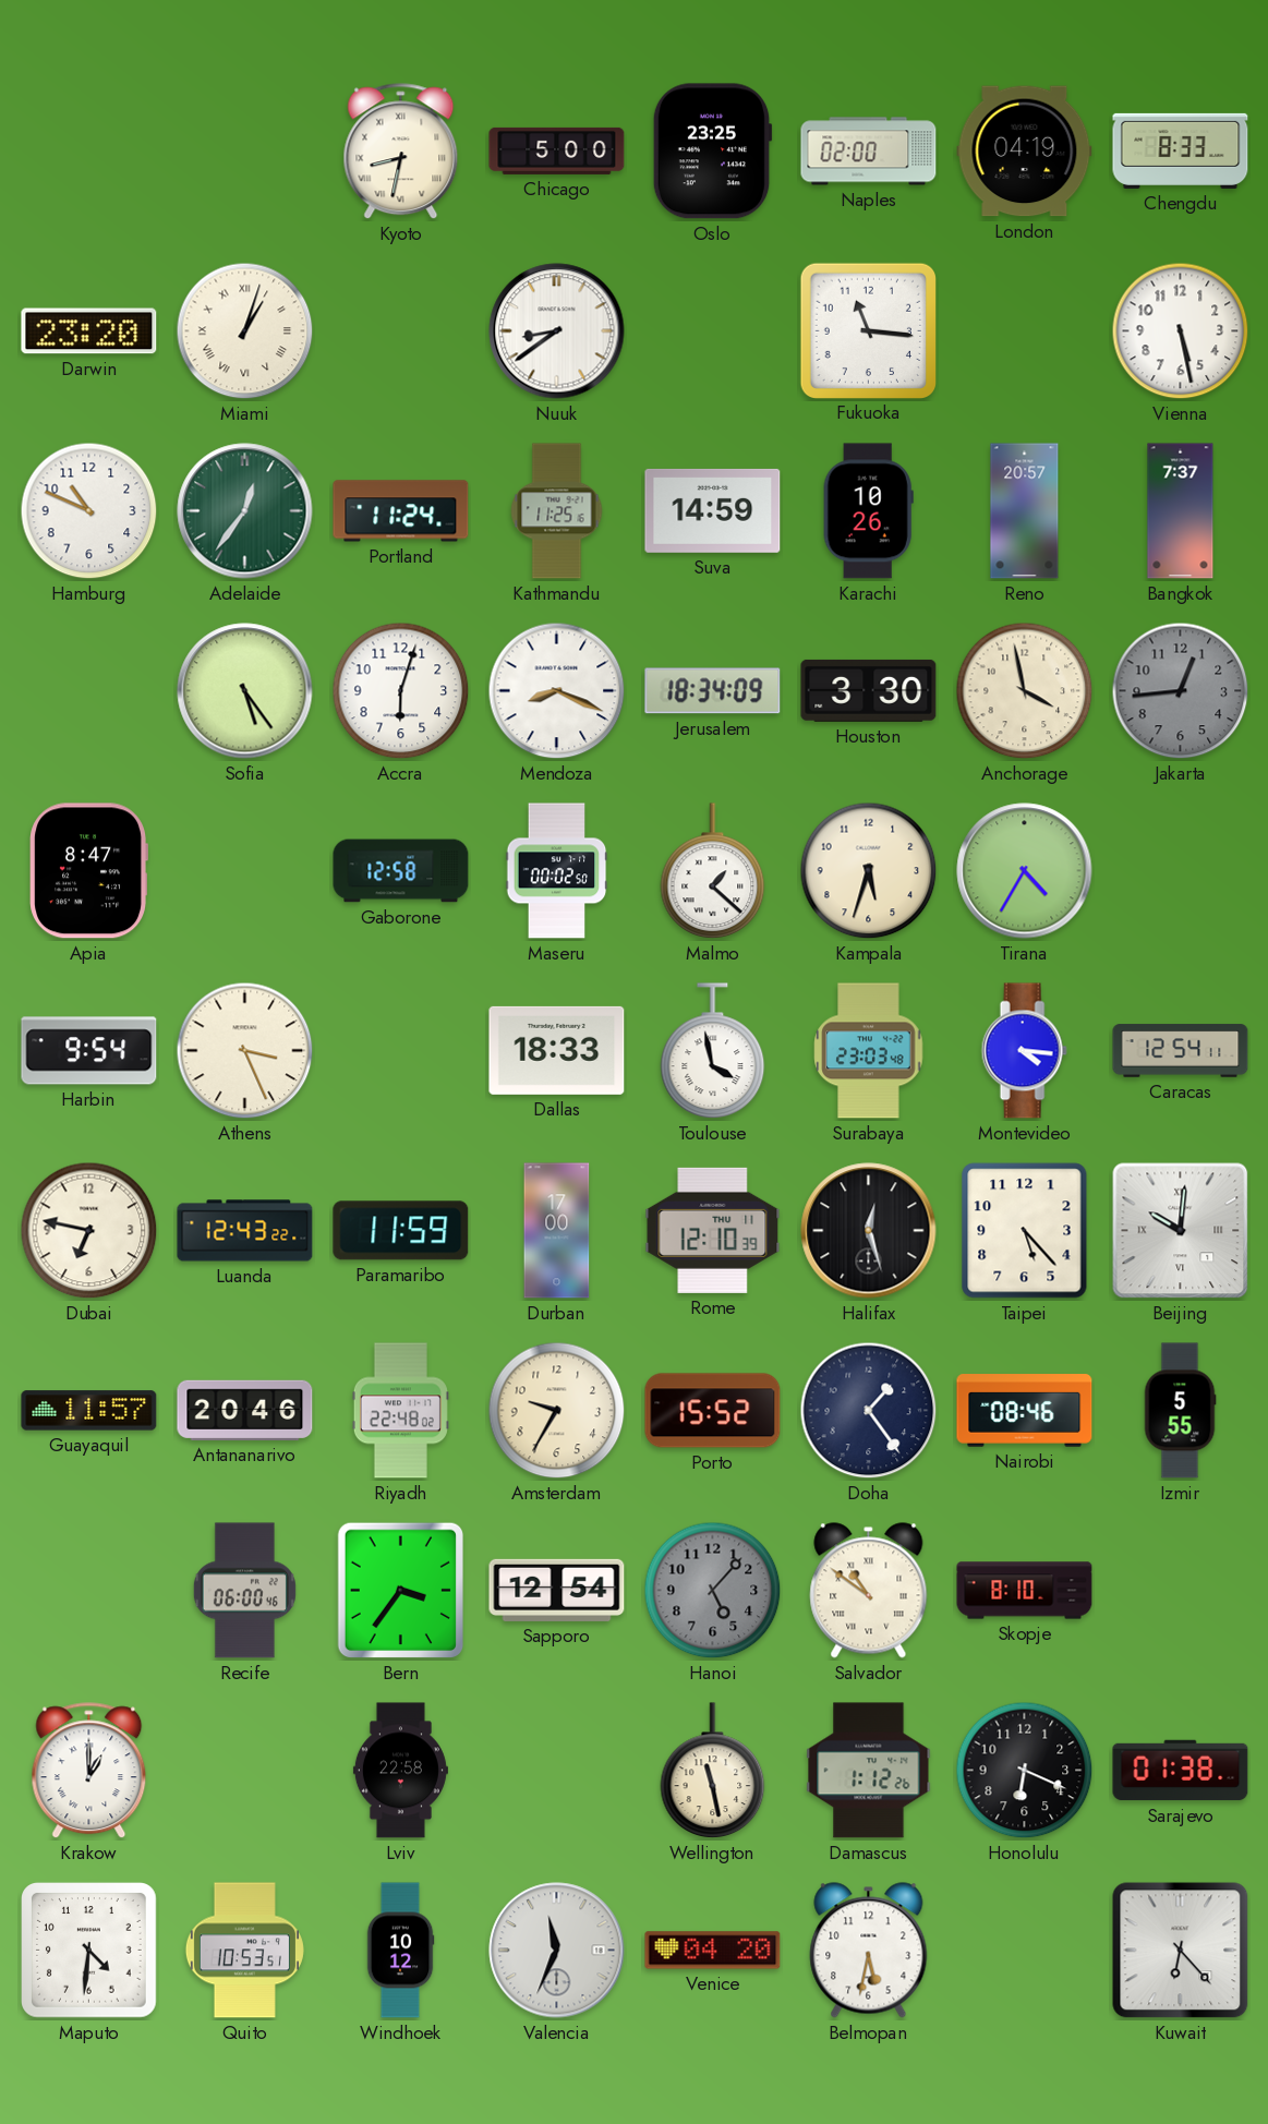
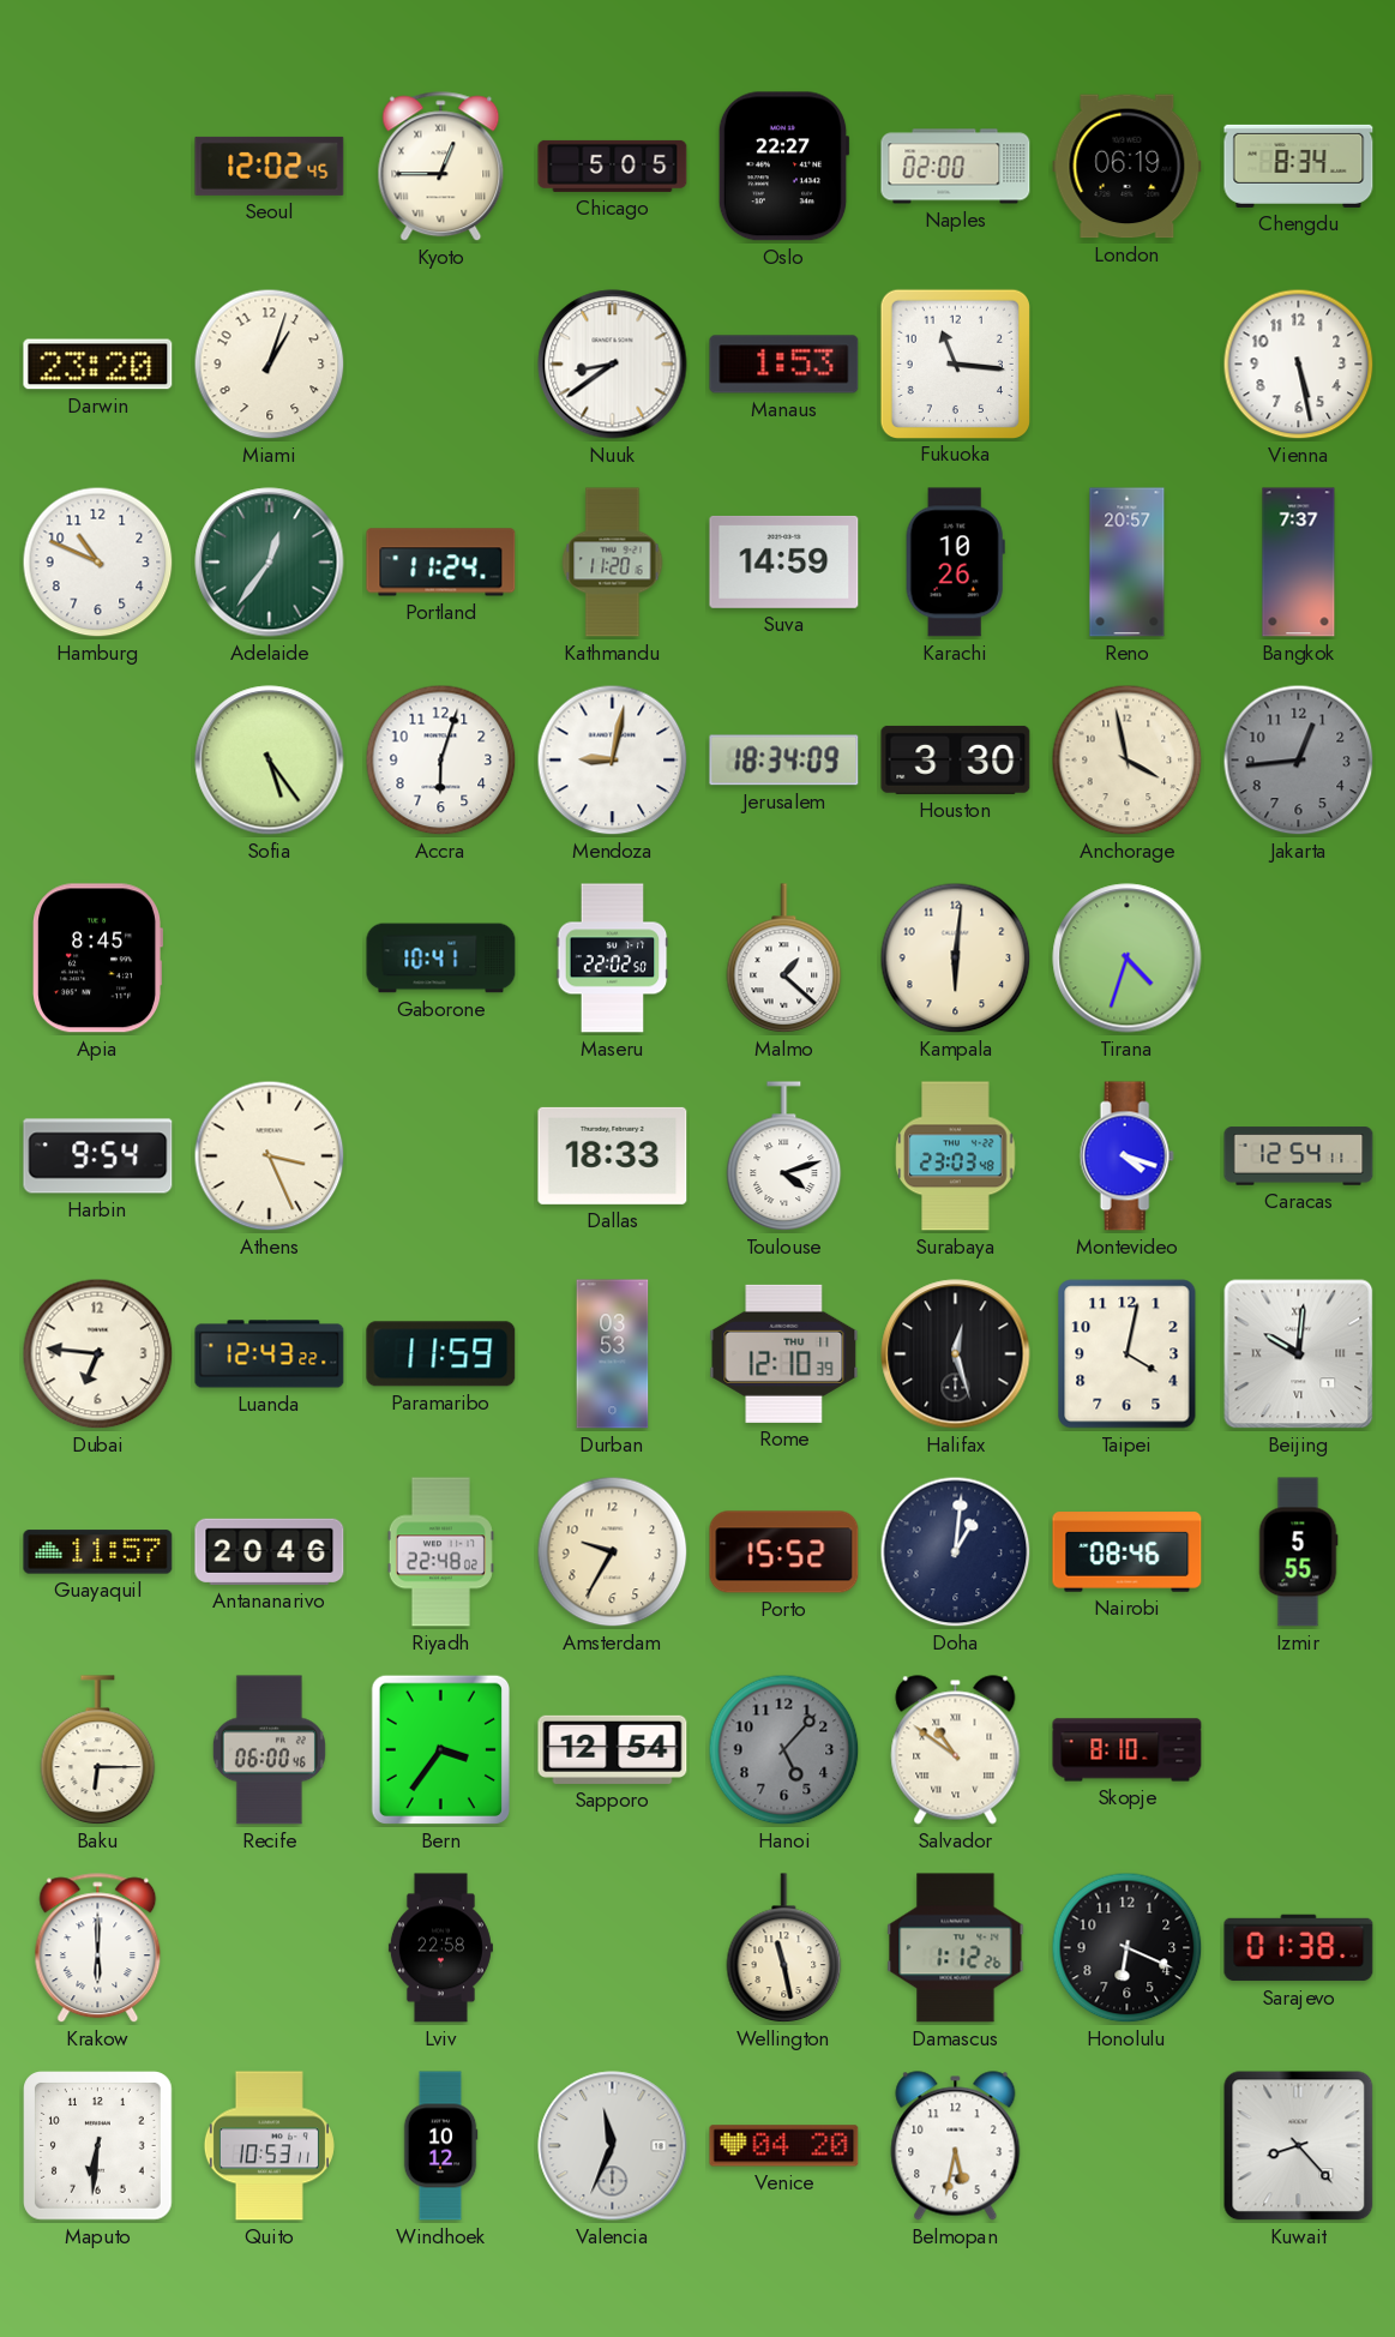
Seoul: none -> 12:02
Kyoto: 8:32 -> 12:45
Chicago: 5:00 -> 5:05
Oslo: 23:25 -> 22:27
London: 04:19 -> 06:19
Chengdu: 8:33 -> 8:34
Miami numerals: Roman -> Arabic
Manaus: none -> 1:53
Kathmandu: 11:25 -> 11:20
Mendoza: 8:19 -> 9:02
Apia: 8:47 -> 8:45
Gaborone: 12:58 -> 10:41
Maseru: 00:02 -> 22:02
Kampala: 5:33 -> 6:01
Tirana: 4:35 -> 4:33
Toulouse: 3:58 -> 4:12
Montevideo: 4:16 -> 4:18
Dubai: 6:47 -> 6:46
Durban: 17:00 -> 03:53
Taipei: 5:23 -> 4:02
Doha: 1:24 -> 1:01
Baku: none -> 6:15
Krakow: 1:00 -> 6:00
Maputo: 4:31 -> 6:31
Quito: 10:53:51 -> 10:53:11
Kuwait: 6:23 -> 8:23
